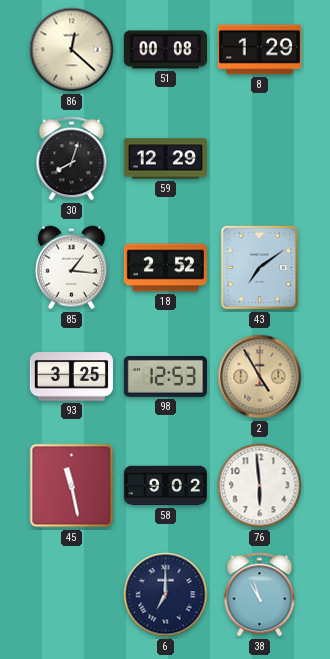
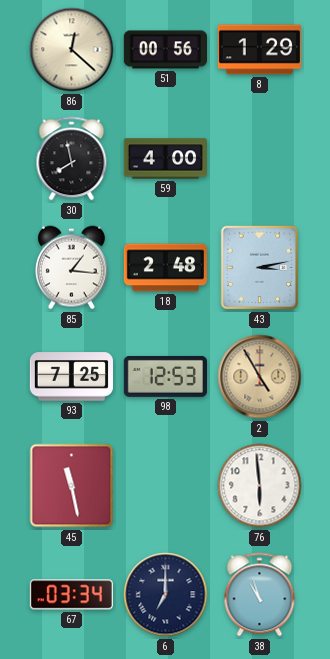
51: 00:08 -> 00:56
30: 8:03 -> 7:58
59: 12:29 -> 4:00
18: 2:52 -> 2:48
43: 7:09 -> 3:13
93: 3:25 -> 7:25
58: 9:02 -> none
67: none -> 03:34
